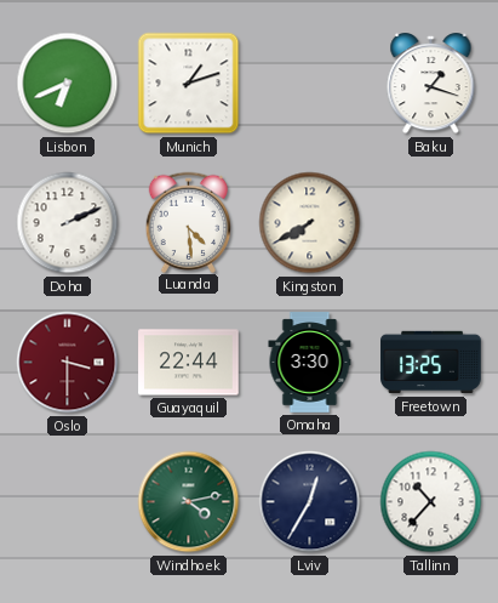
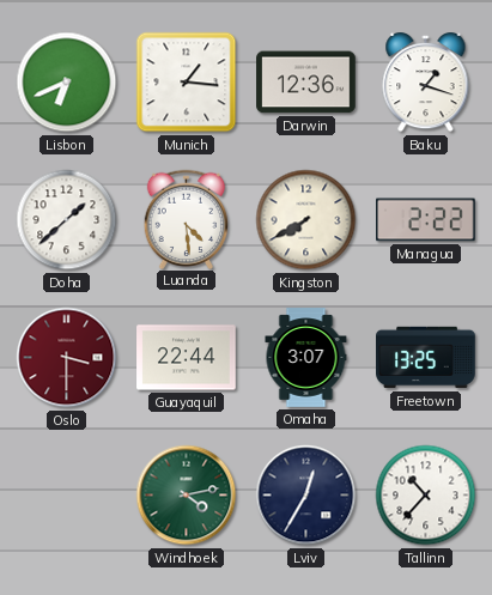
Munich: 1:12 -> 1:16
Darwin: none -> 12:36
Doha: 2:11 -> 1:38
Managua: none -> 2:22
Omaha: 3:30 -> 3:07
